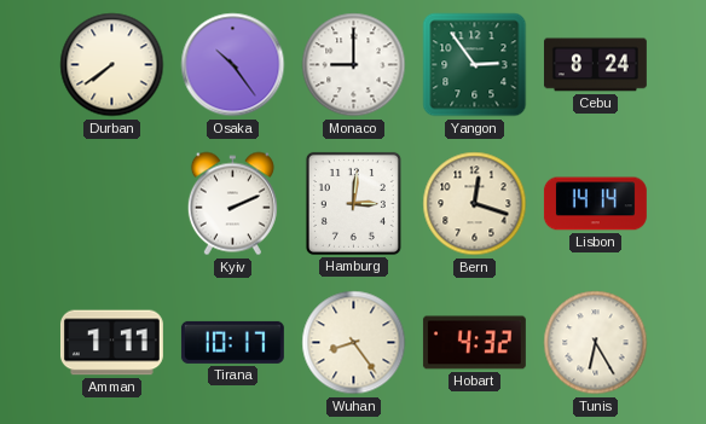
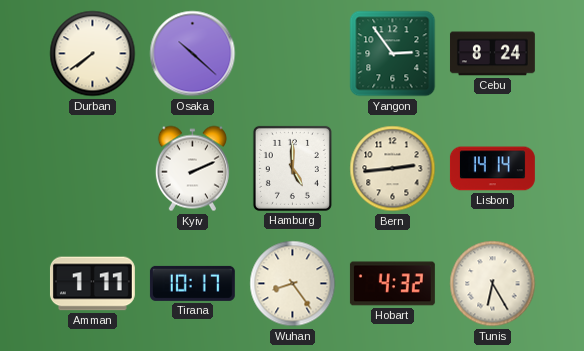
Osaka: 10:24 -> 10:22
Monaco: 9:00 -> none
Hamburg: 3:01 -> 5:00
Bern: 12:18 -> 2:44
